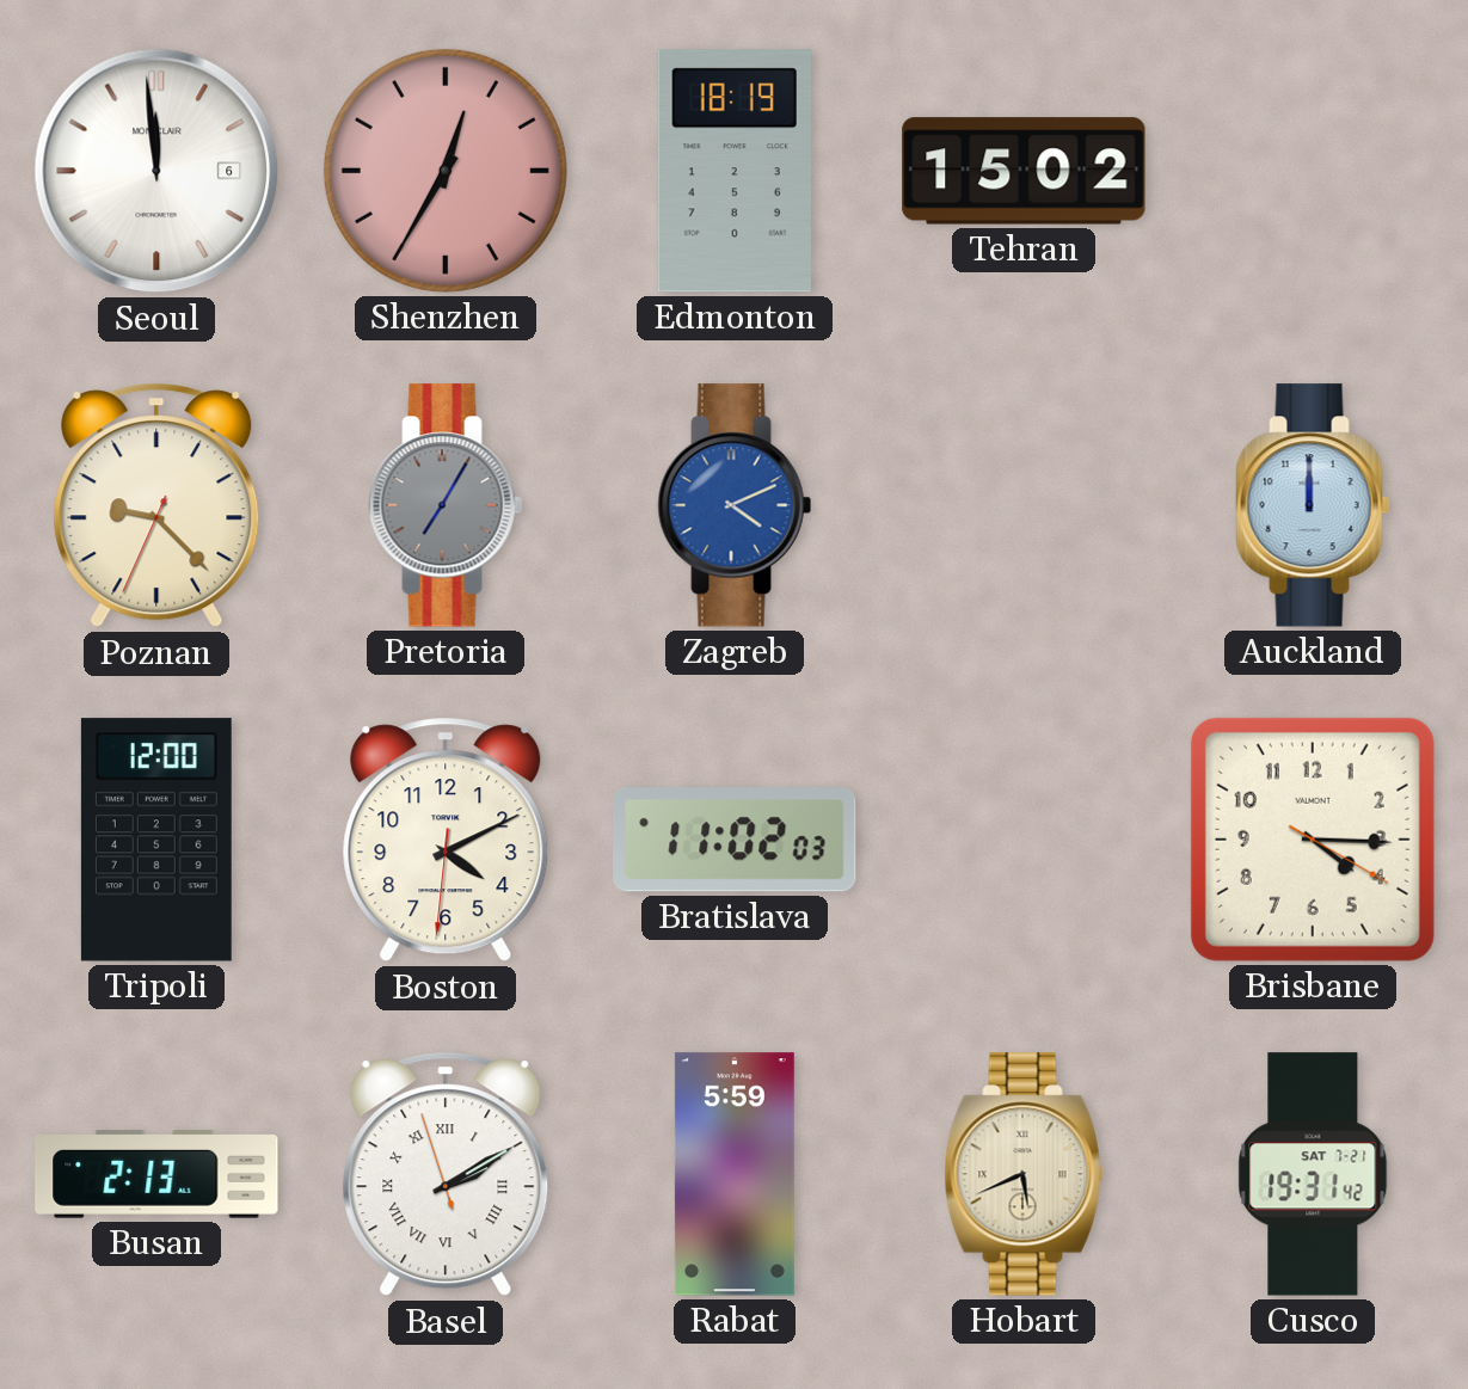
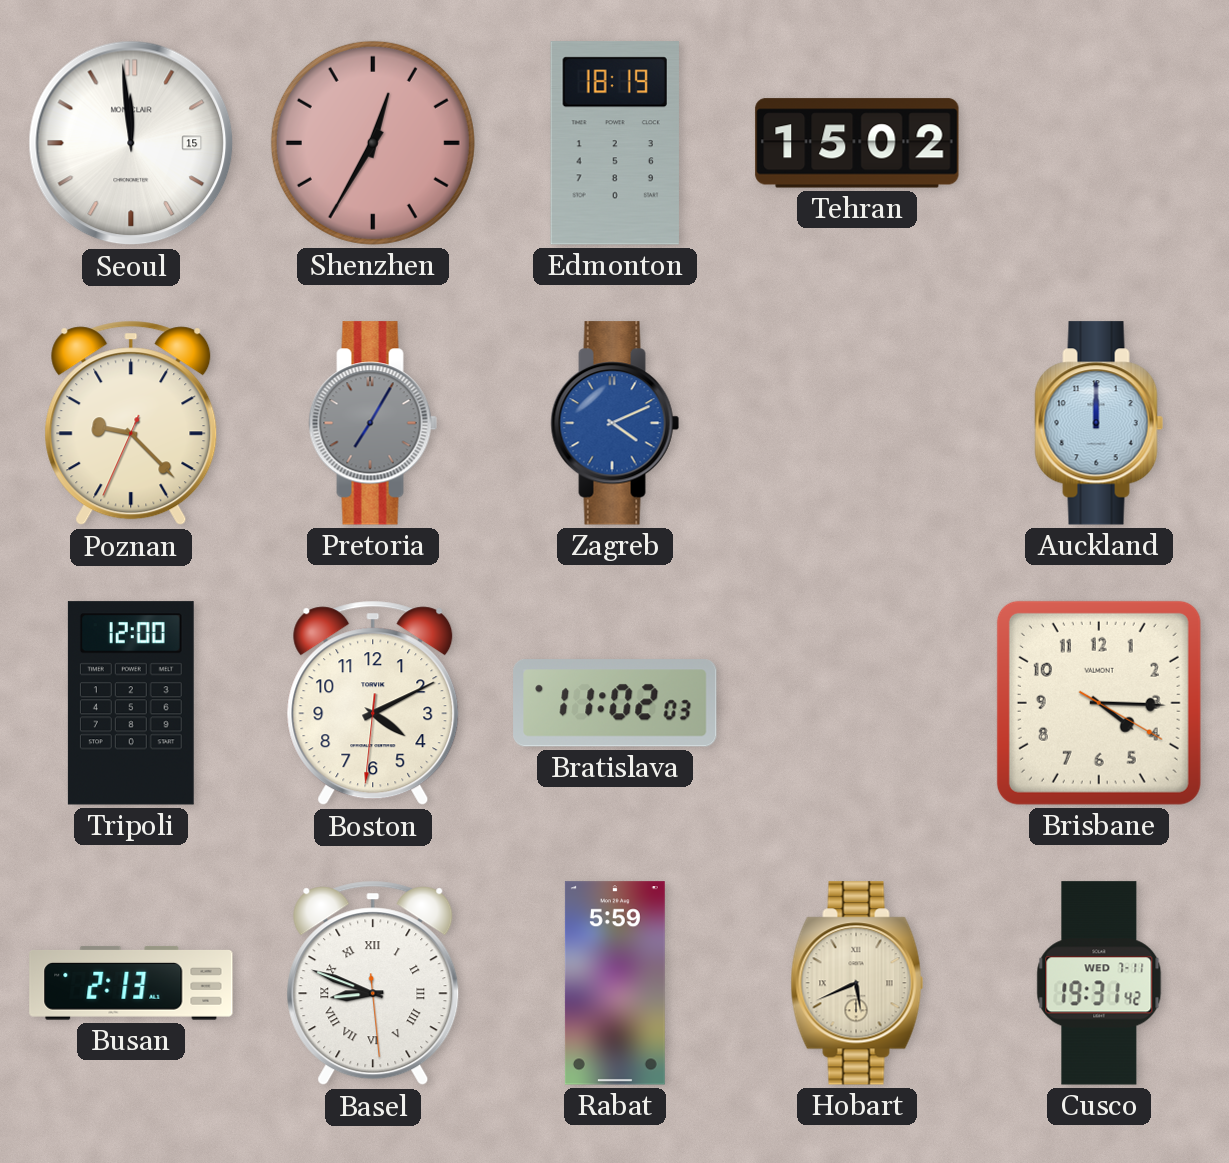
Seoul date: 6 -> 15
Basel: 2:09 -> 8:48
Cusco date: SAT 7-21 -> WED 7-11
